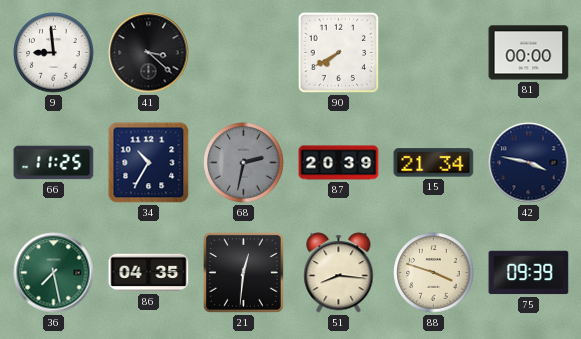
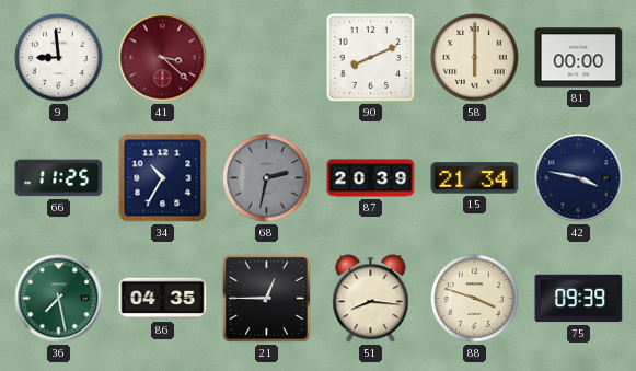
41 dial: black -> burgundy
90: 7:40 -> 8:11
58: none -> 6:00
21: 12:31 -> 12:45
